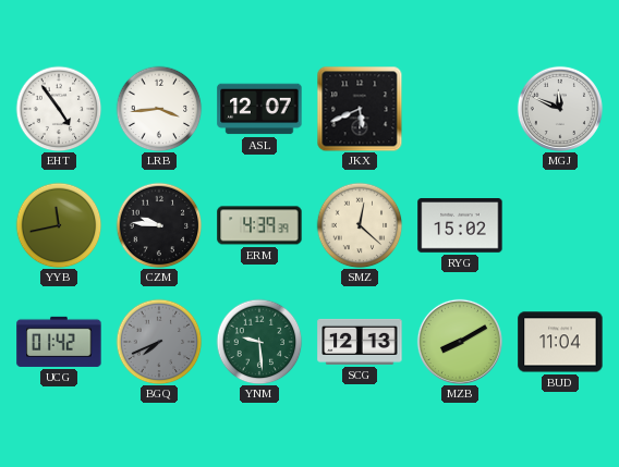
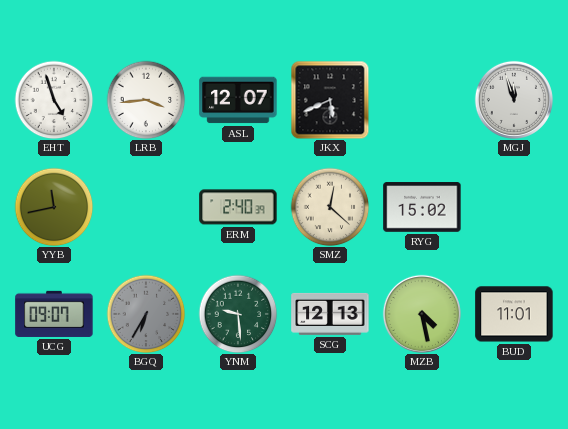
EHT: 4:54 -> 4:57
MGJ: 11:49 -> 11:57
CZM: 9:46 -> none
ERM: 4:39 -> 2:40
UCG: 01:42 -> 09:07
BGQ: 7:41 -> 6:35
MZB: 8:10 -> 4:28
BUD: 11:04 -> 11:01
